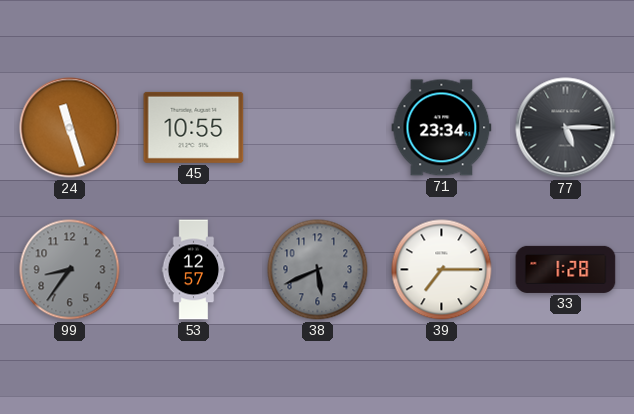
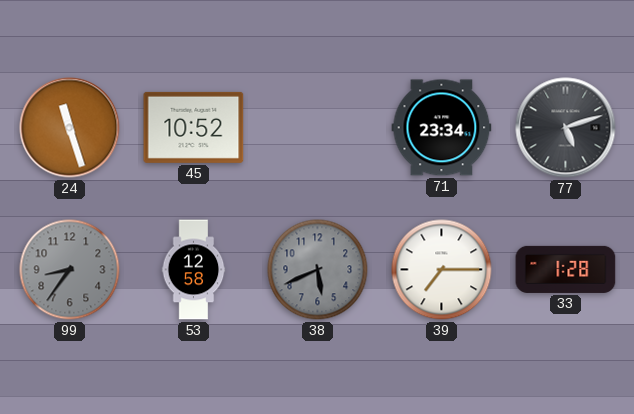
45: 10:55 -> 10:52
77: 5:15 -> 5:12
53: 12:57 -> 12:58
